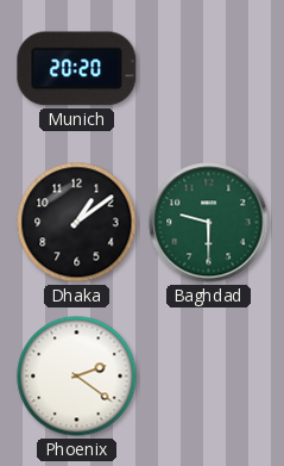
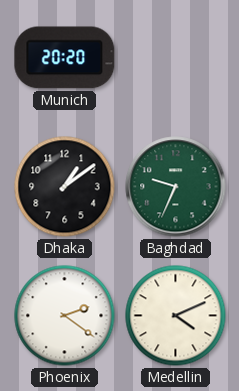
Baghdad: 9:30 -> 9:34
Medellin: none -> 4:11
